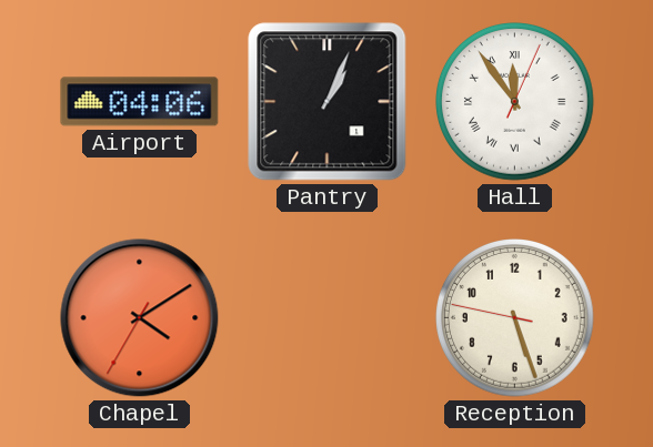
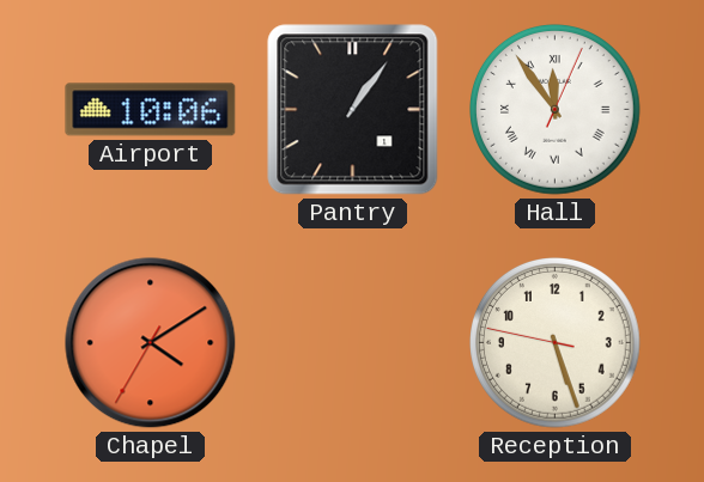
Airport: 04:06 -> 10:06
Pantry: 1:04 -> 1:06
